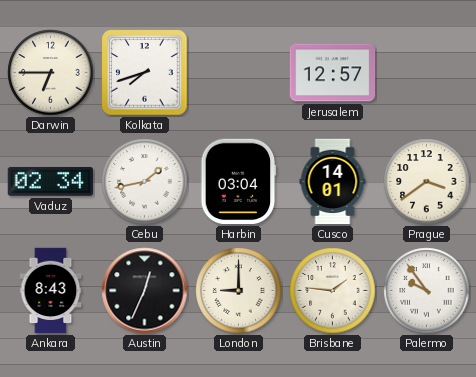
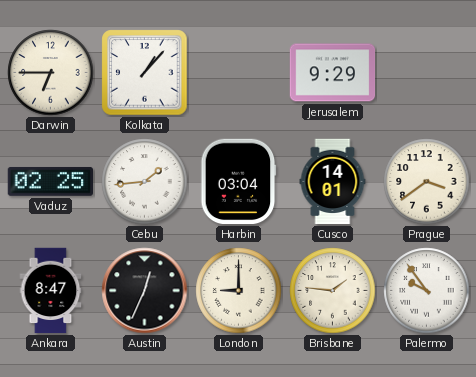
Kolkata: 7:42 -> 1:07
Jerusalem: 12:57 -> 9:29
Vaduz: 02:34 -> 02:25
Cebu: 1:43 -> 1:44
Ankara: 8:43 -> 8:47
